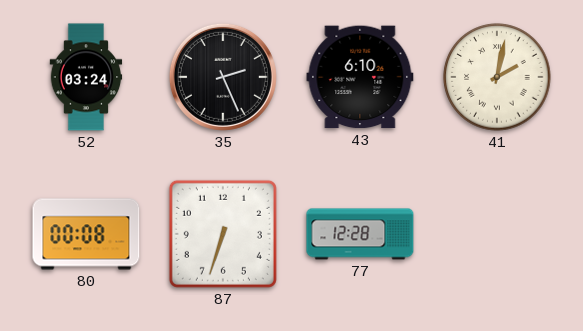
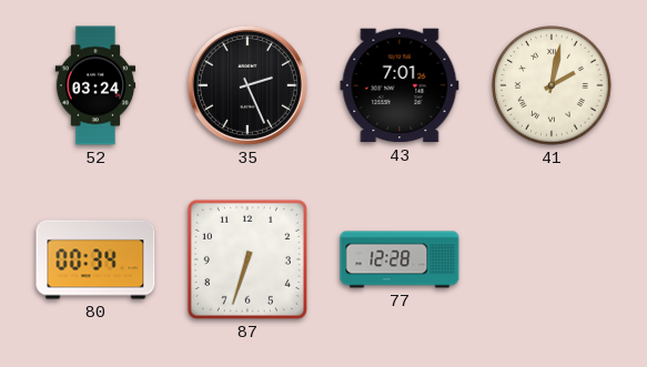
43: 6:10 -> 7:01
80: 00:08 -> 00:34
